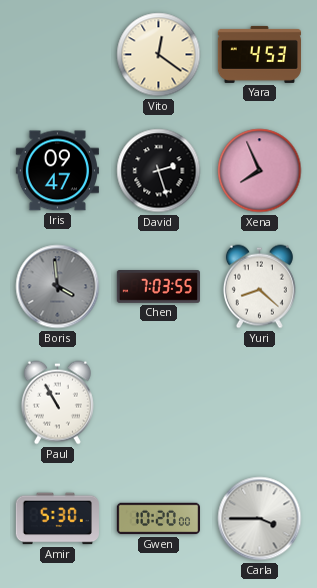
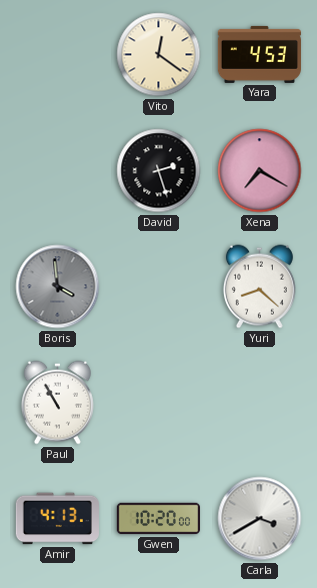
Iris: 09:47 -> none
Xena: 7:56 -> 7:20
Chen: 7:03 -> none
Amir: 5:30 -> 4:13
Carla: 3:45 -> 3:40
